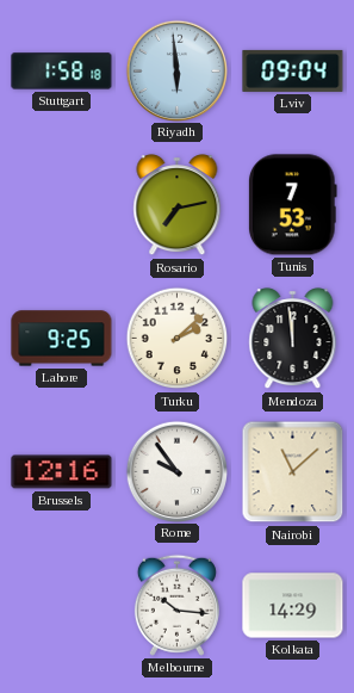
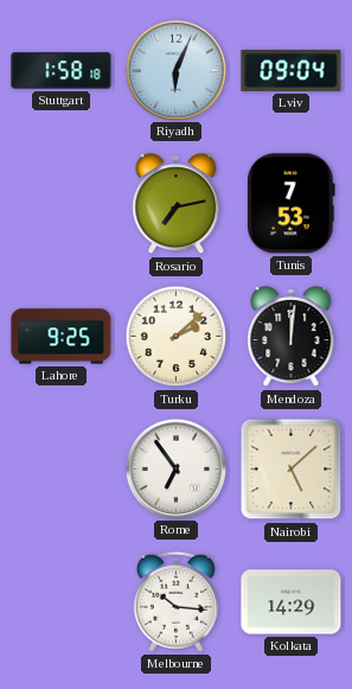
Riyadh: 5:59 -> 6:04
Mendoza: 11:59 -> 12:01
Brussels: 12:16 -> none
Rome: 9:54 -> 6:54
Nairobi: 11:08 -> 5:08
